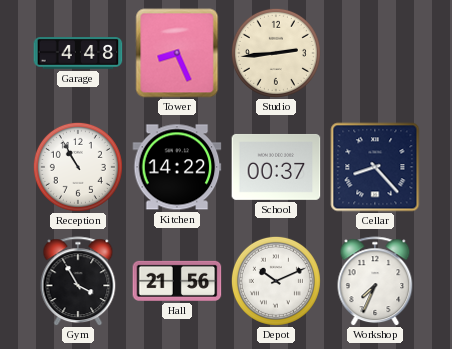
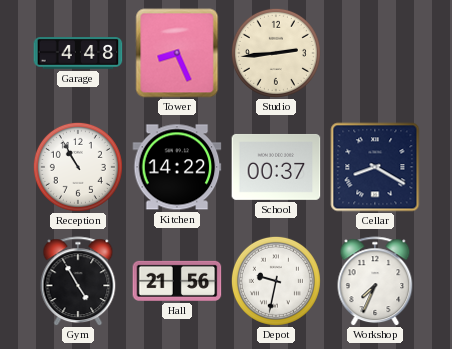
Cellar: 8:23 -> 8:20
Gym: 3:55 -> 4:55
Depot: 10:11 -> 9:32
